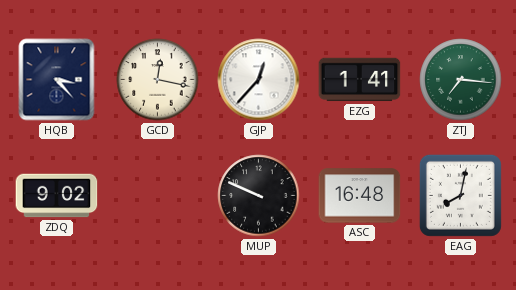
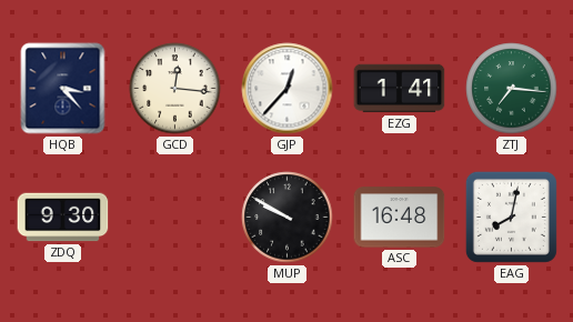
GCD: 12:17 -> 12:16
ZDQ: 9:02 -> 9:30
MUP: 9:49 -> 9:50
